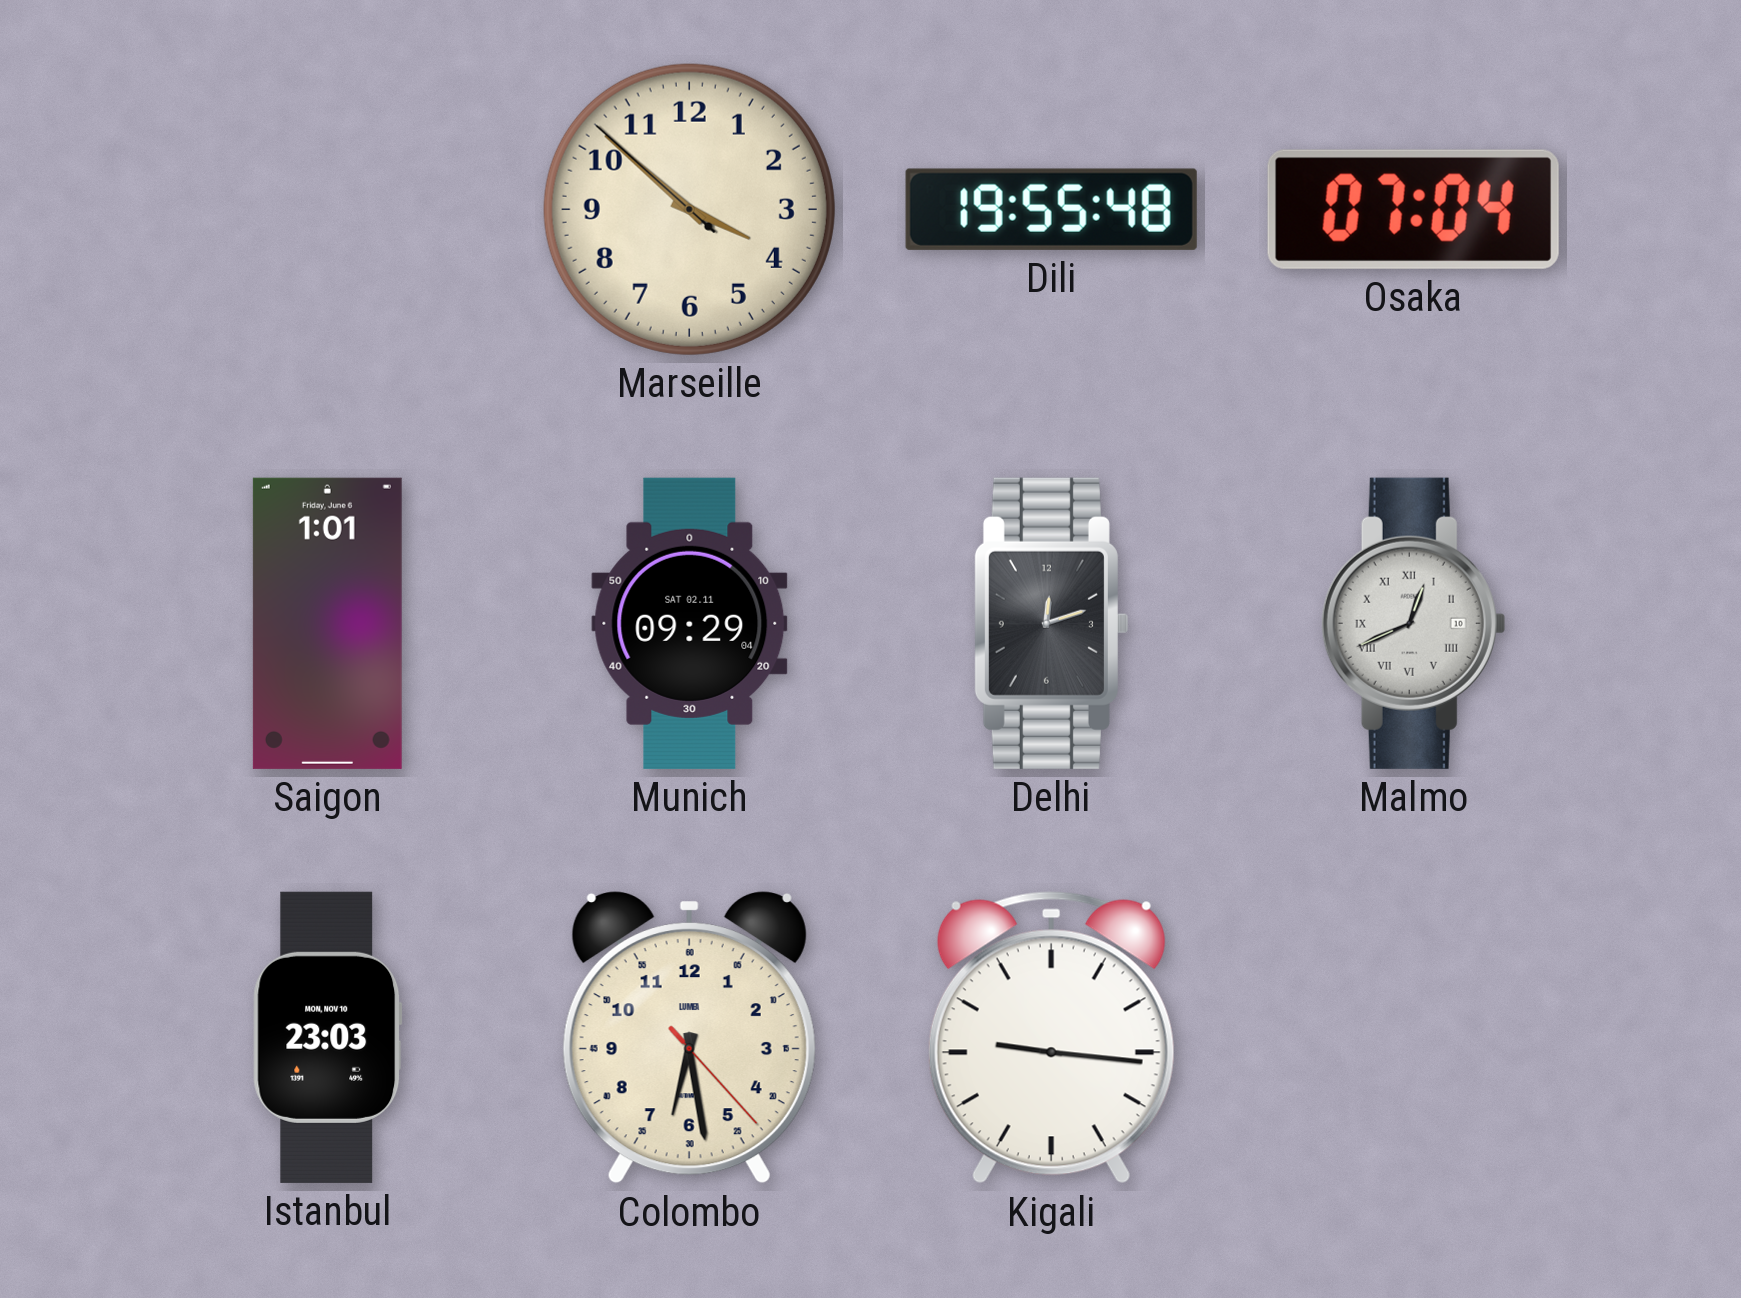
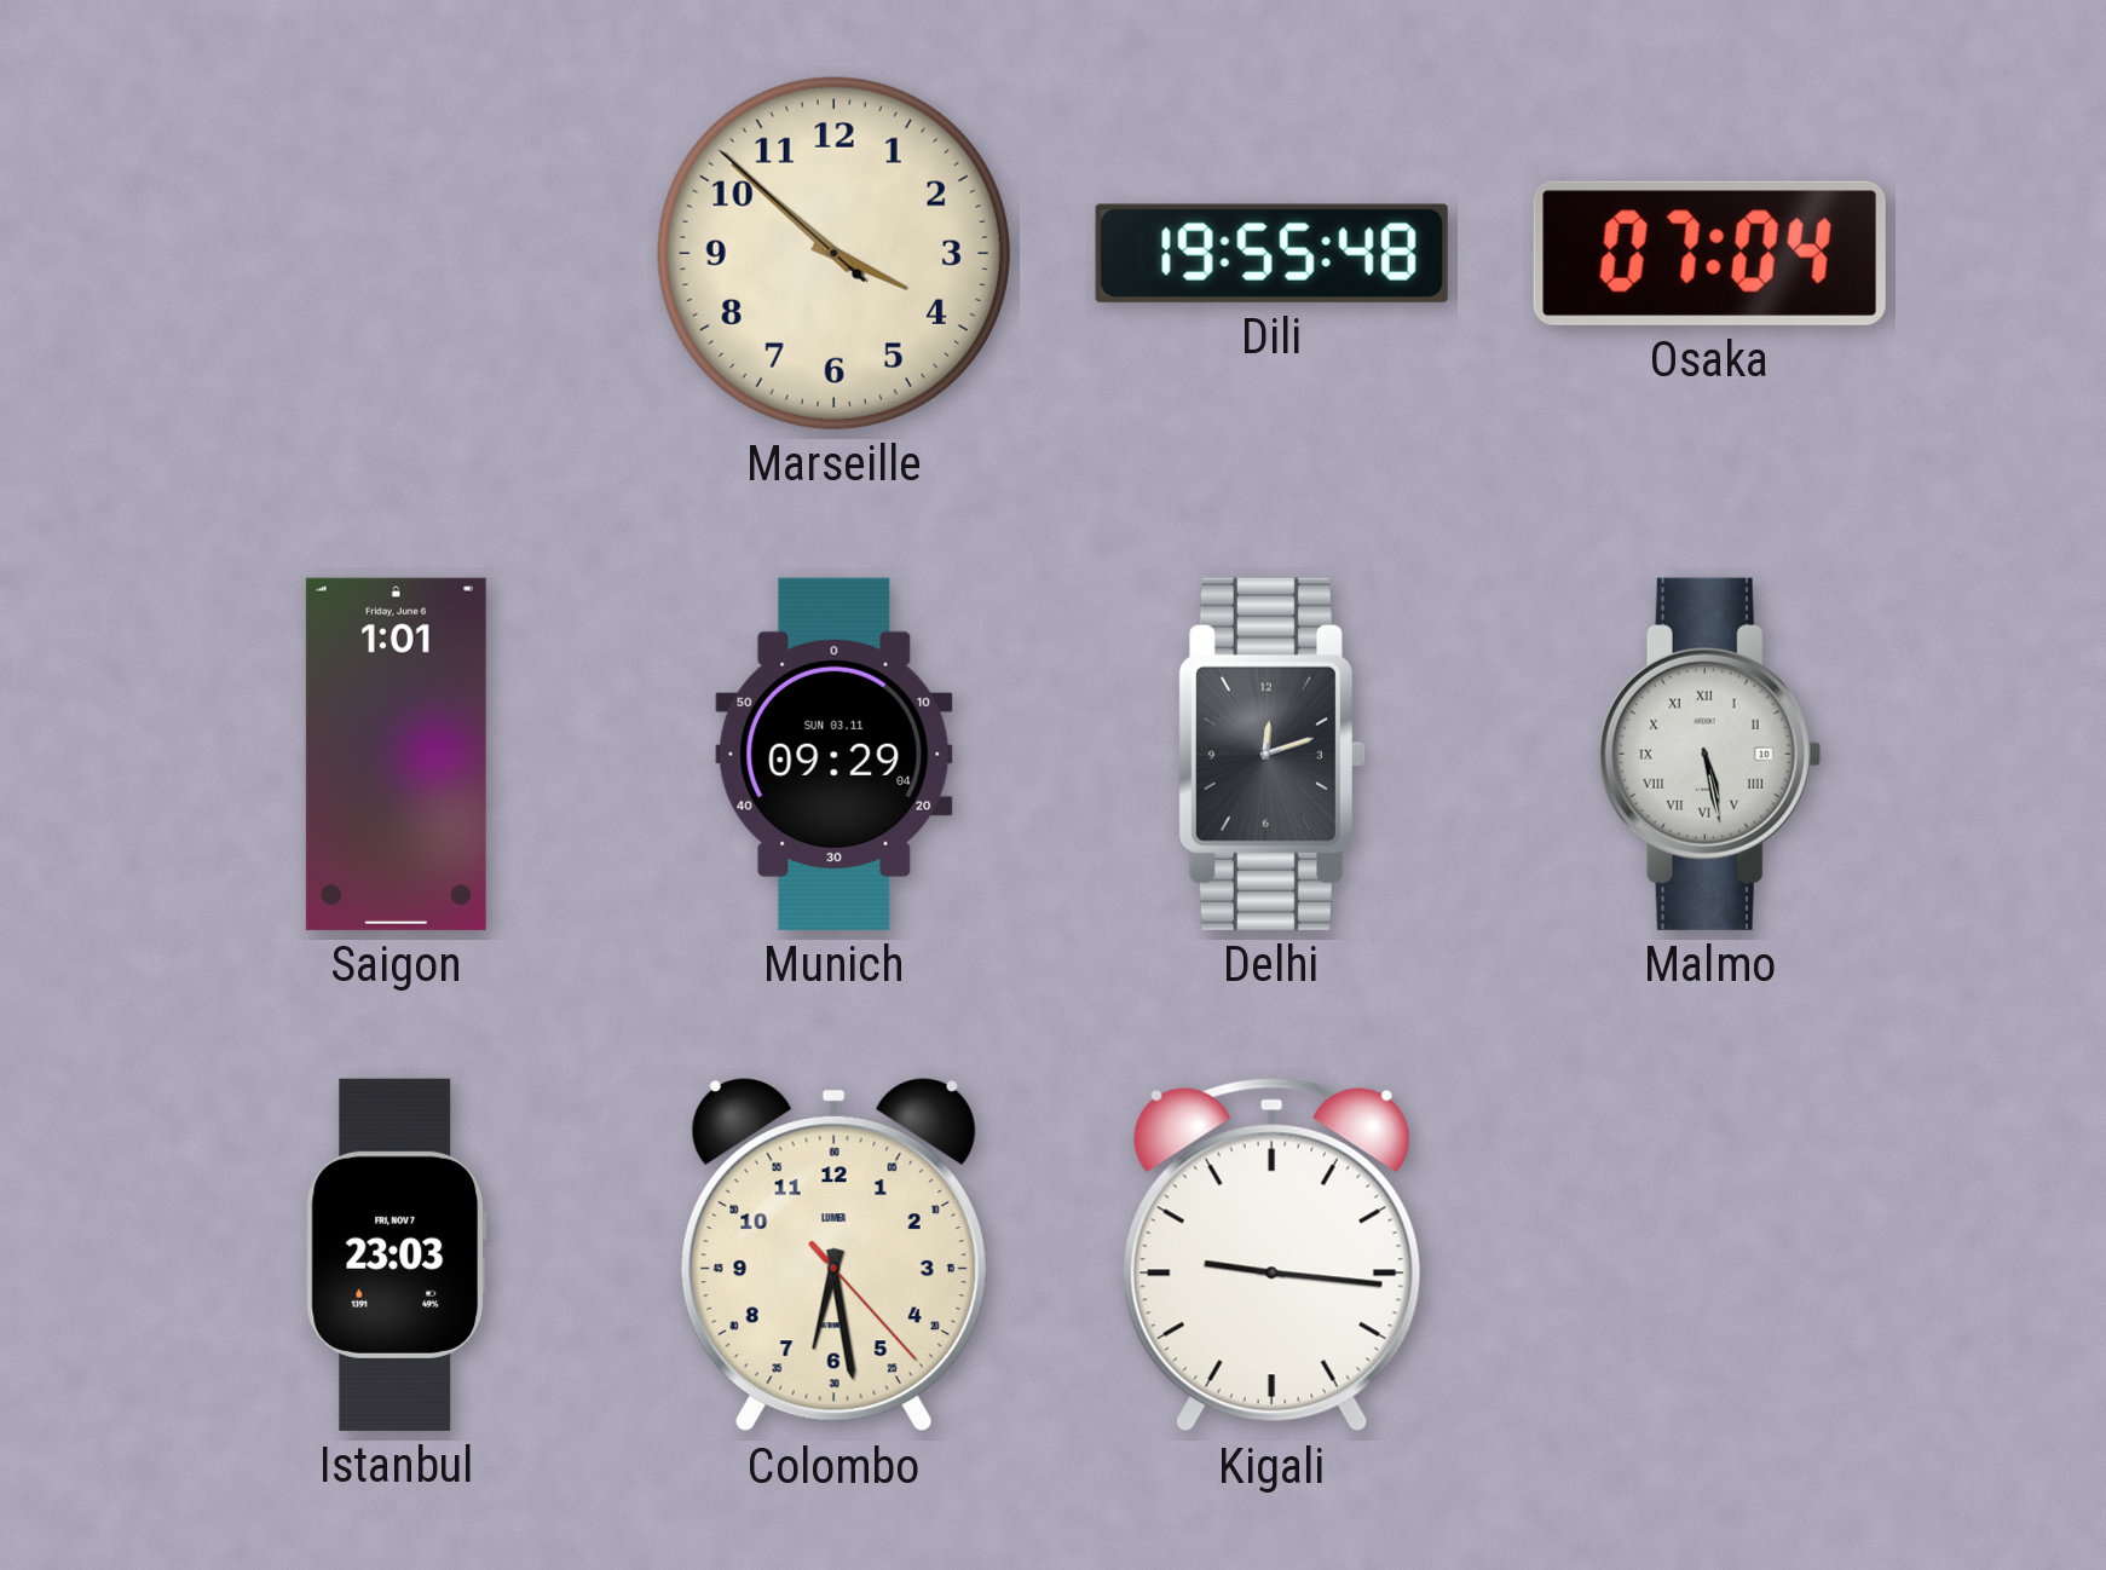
Munich date: SAT 02.11 -> SUN 03.11
Malmo: 12:41 -> 5:28
Istanbul date: MON, NOV 10 -> FRI, NOV 7
